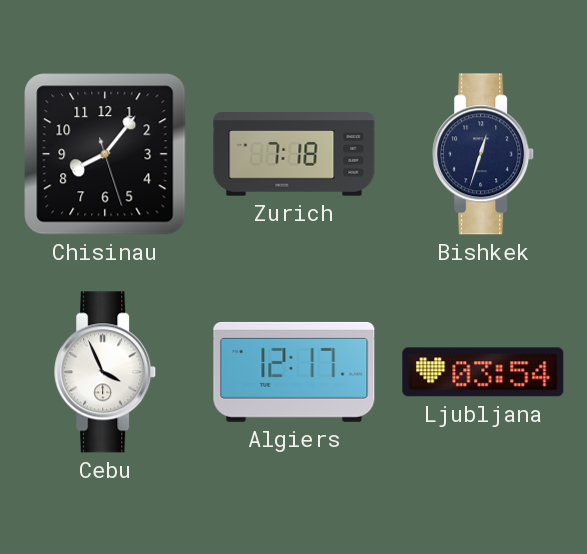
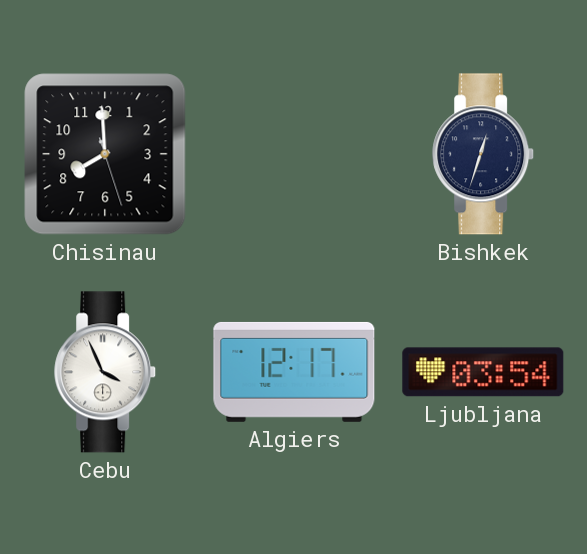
Chisinau: 8:06 -> 7:59
Zurich: 7:18 -> none
